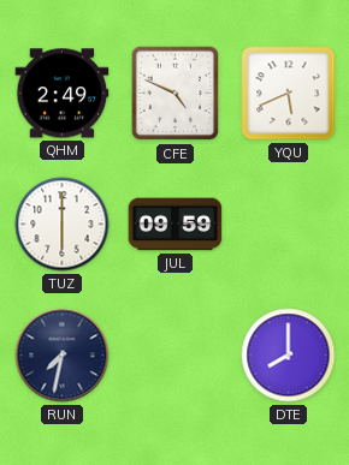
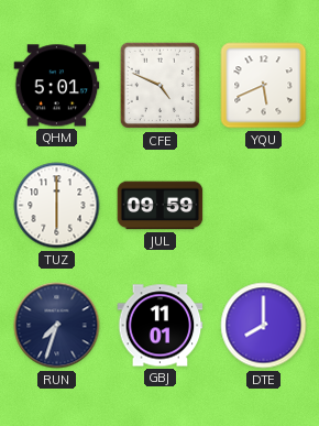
QHM: 2:49 -> 5:01
RUN: 7:32 -> 7:33
GBJ: none -> 11:01
